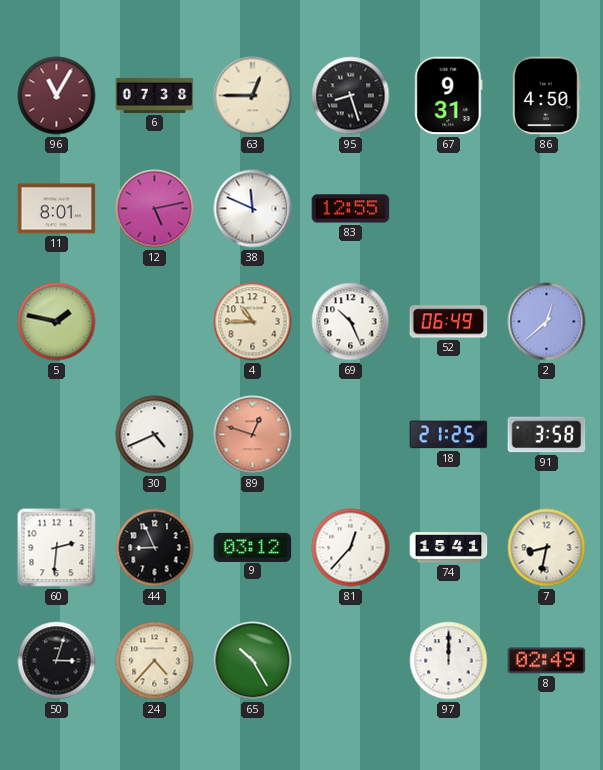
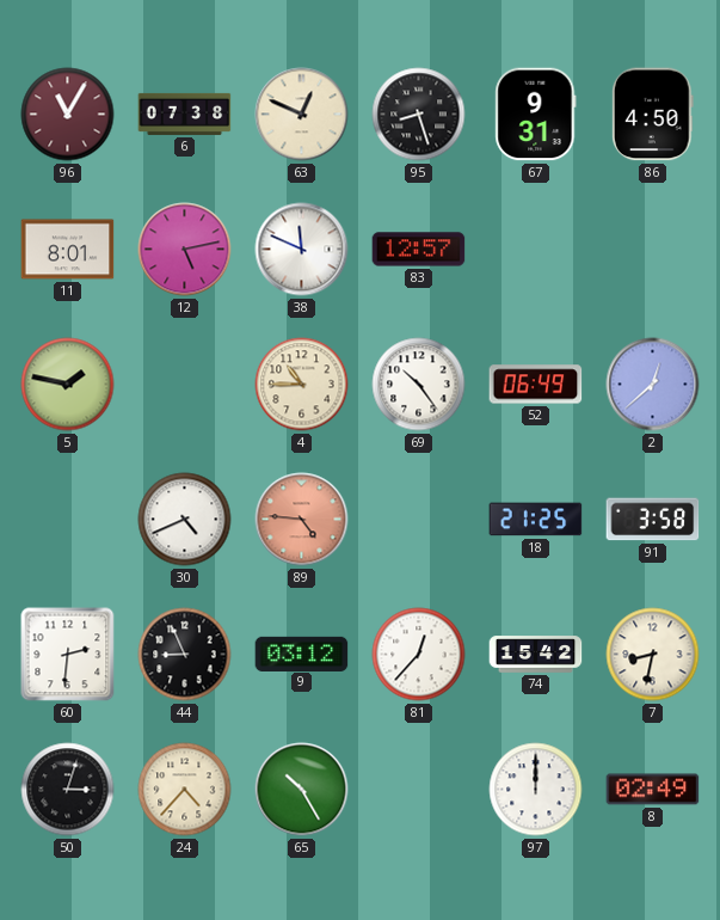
63: 12:45 -> 12:49
83: 12:55 -> 12:57
69: 10:26 -> 10:24
89: 12:48 -> 4:46
74: 15:41 -> 15:42
